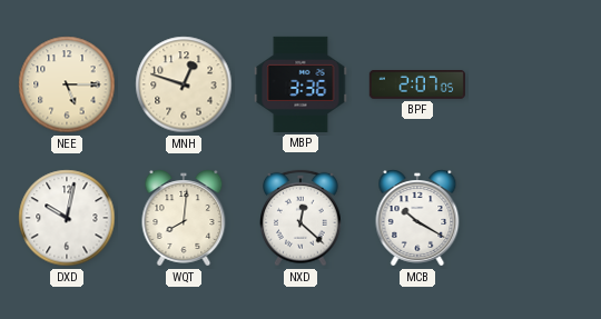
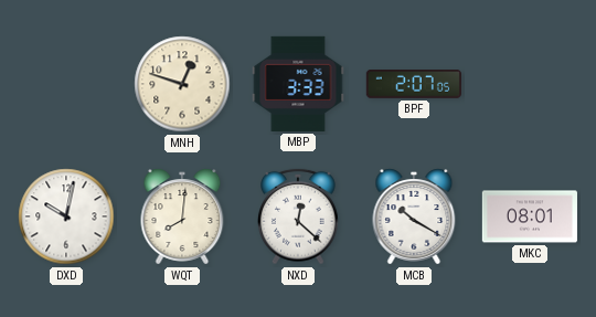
NEE: 5:15 -> none
MBP: 3:36 -> 3:33
MKC: none -> 08:01
